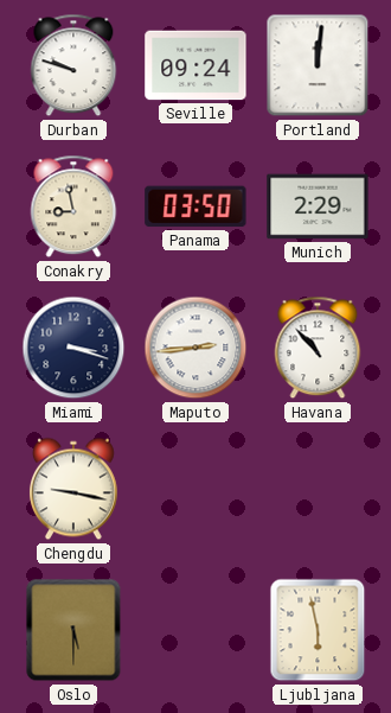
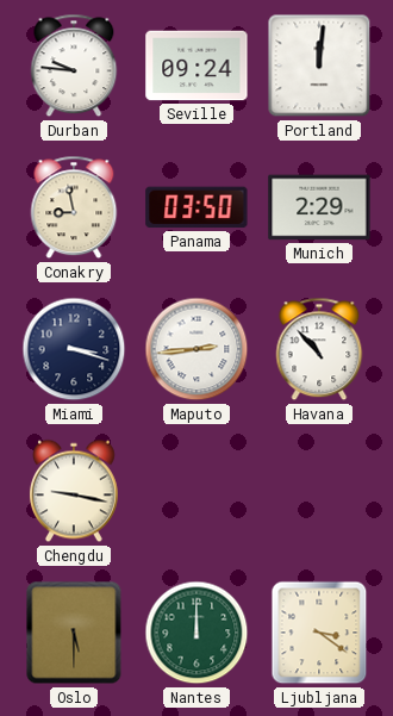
Durban: 9:48 -> 9:46
Nantes: none -> 12:00
Ljubljana: 5:58 -> 3:21
